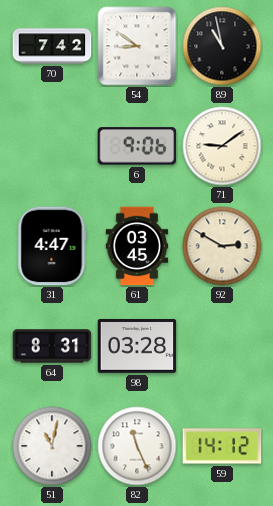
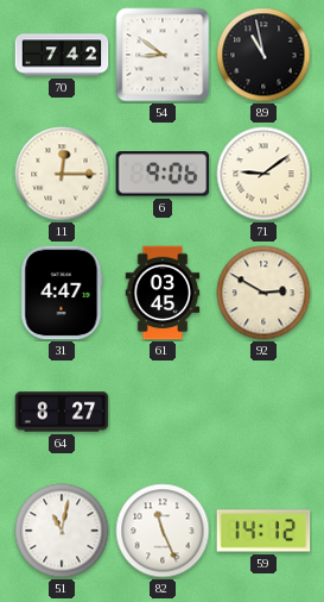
11: none -> 12:15
64: 8:31 -> 8:27
98: 03:28 -> none
